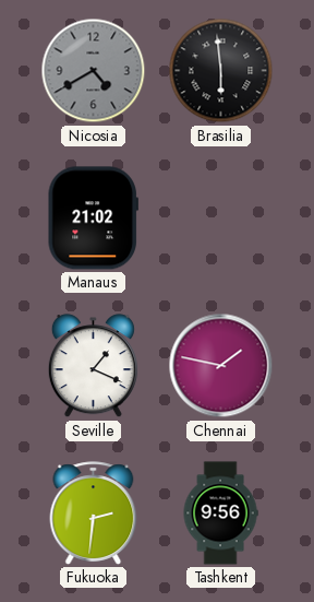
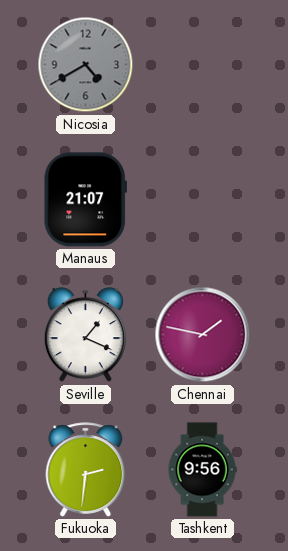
Brasilia: 5:59 -> none
Manaus: 21:02 -> 21:07
